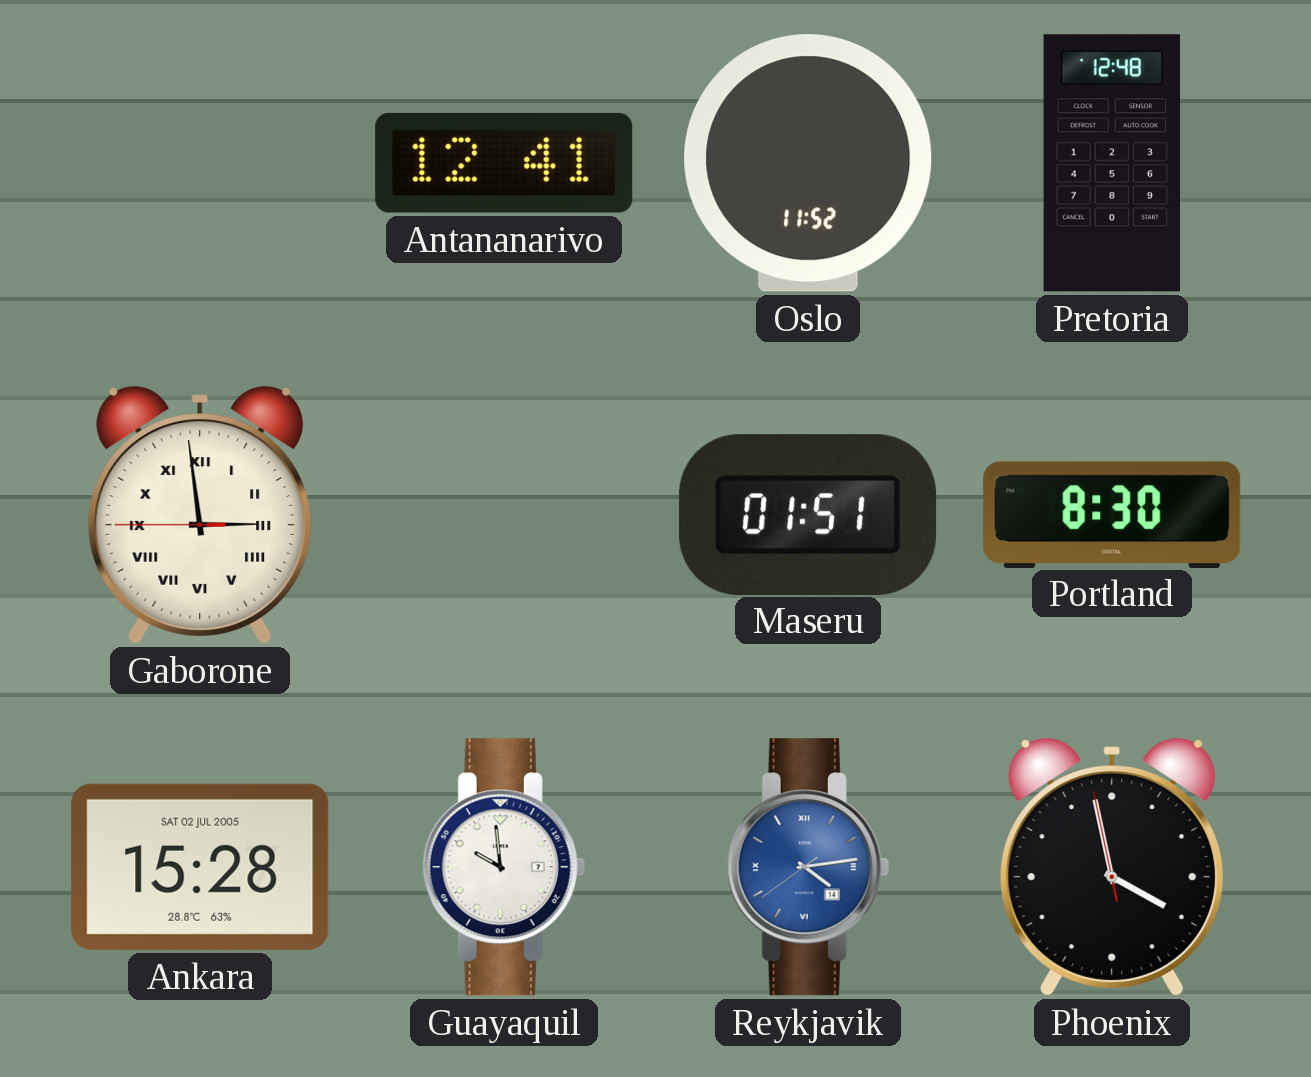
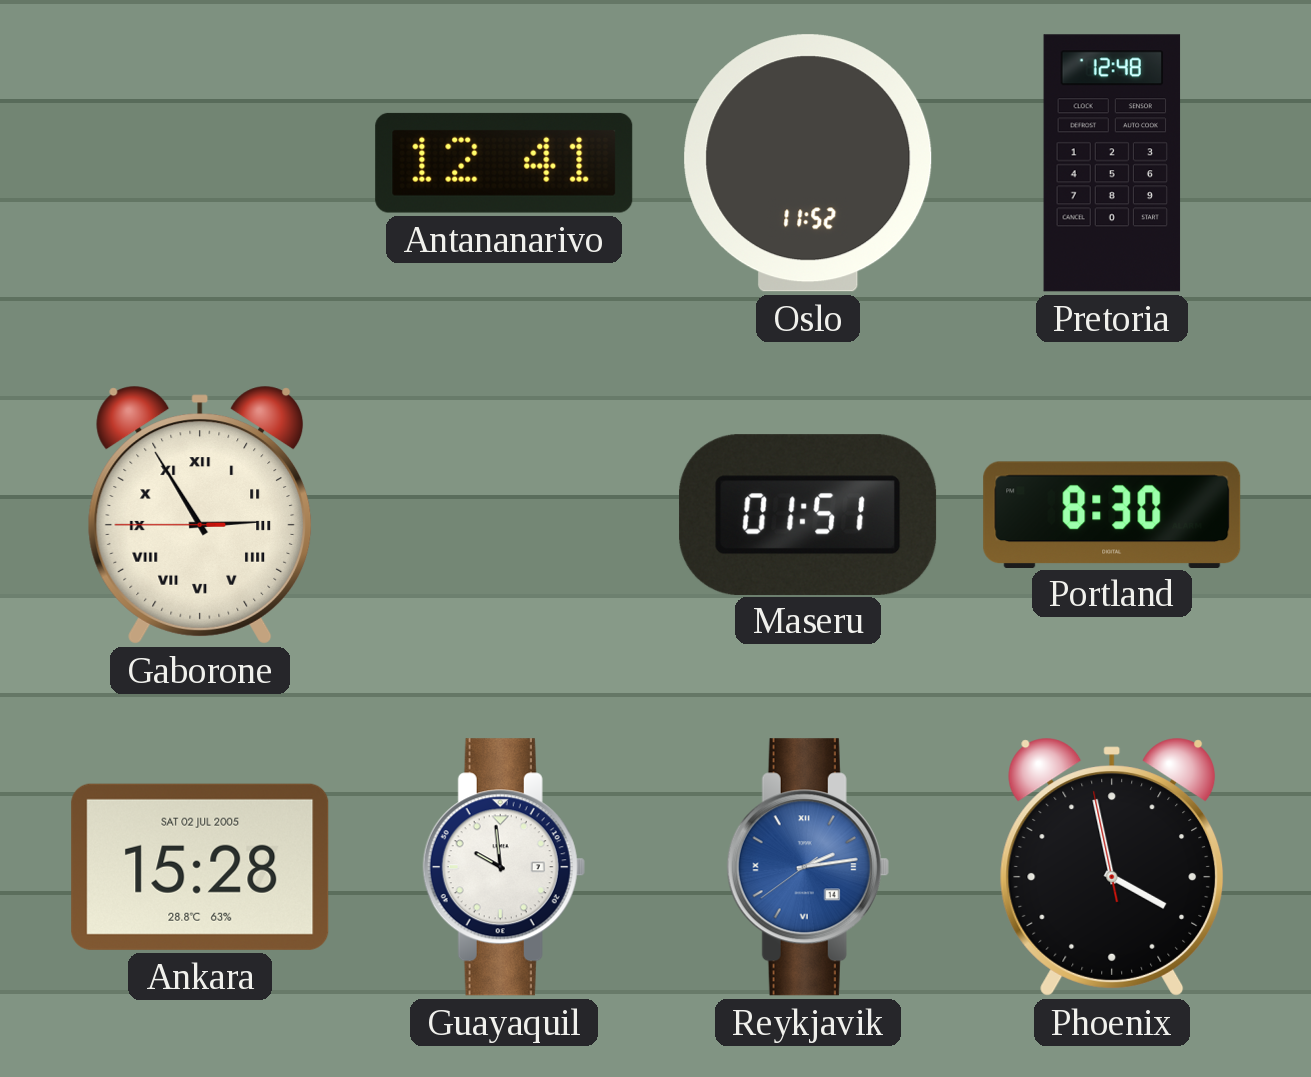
Gaborone: 2:58 -> 2:54
Reykjavik: 4:13 -> 2:13
